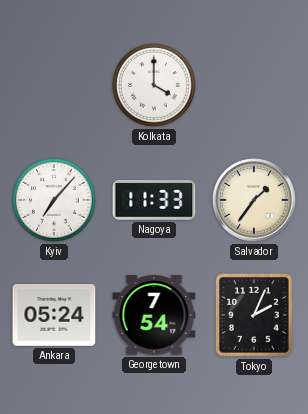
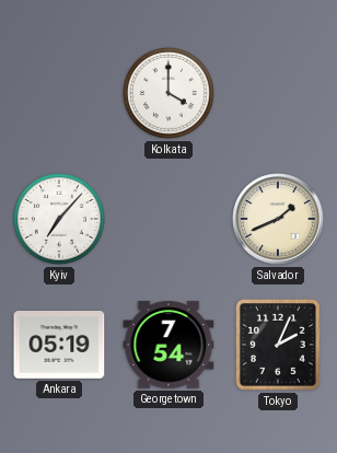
Nagoya: 11:33 -> none
Salvador: 1:36 -> 1:41
Ankara: 05:24 -> 05:19
